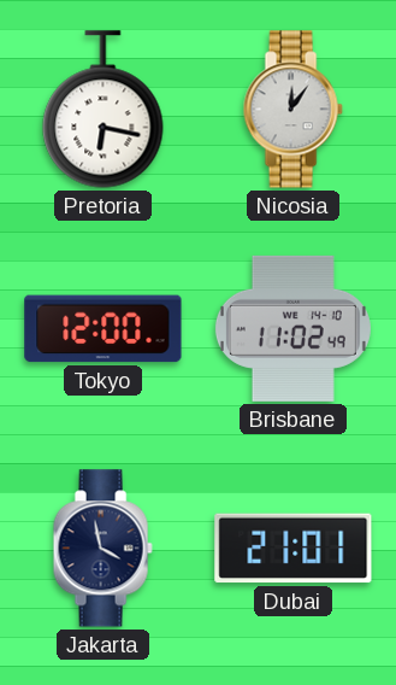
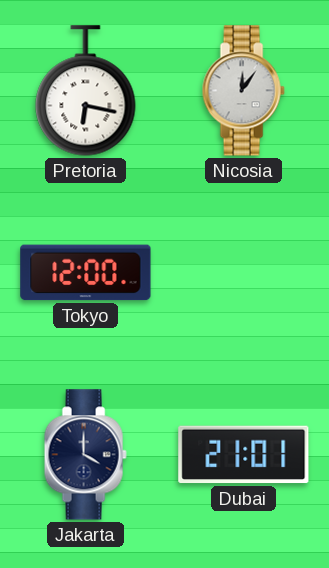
Brisbane: 11:02 -> none
Jakarta: 3:58 -> 4:00
